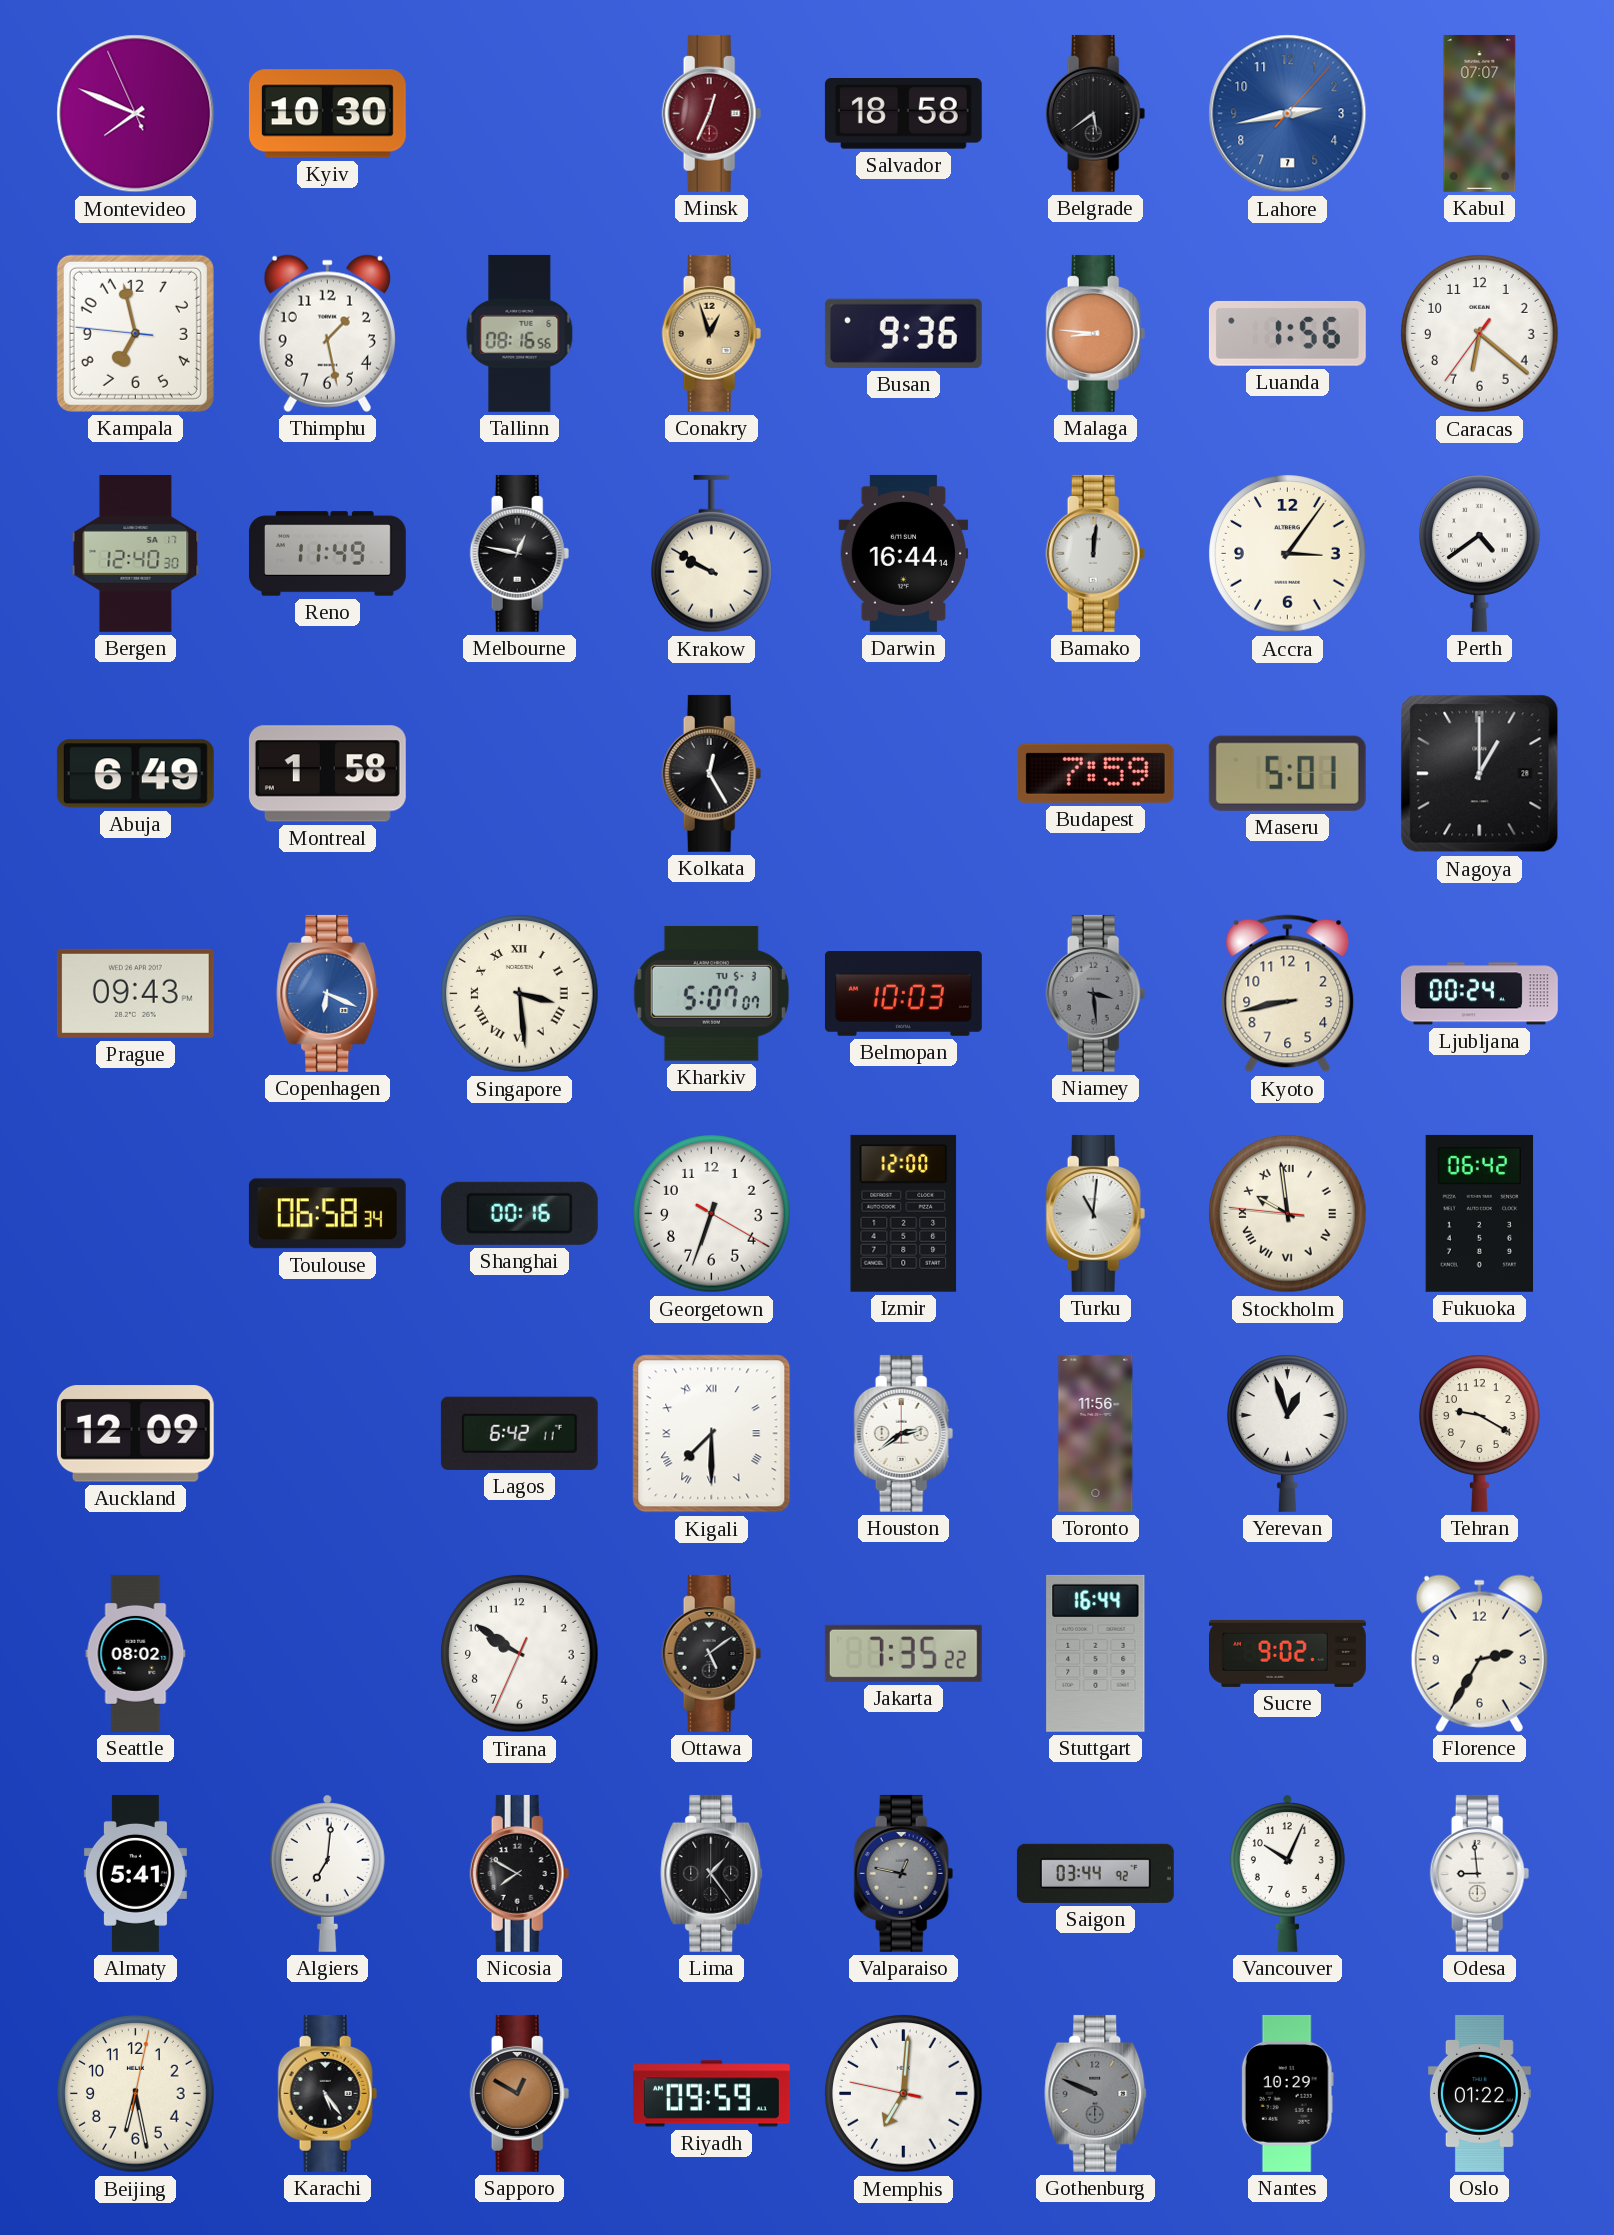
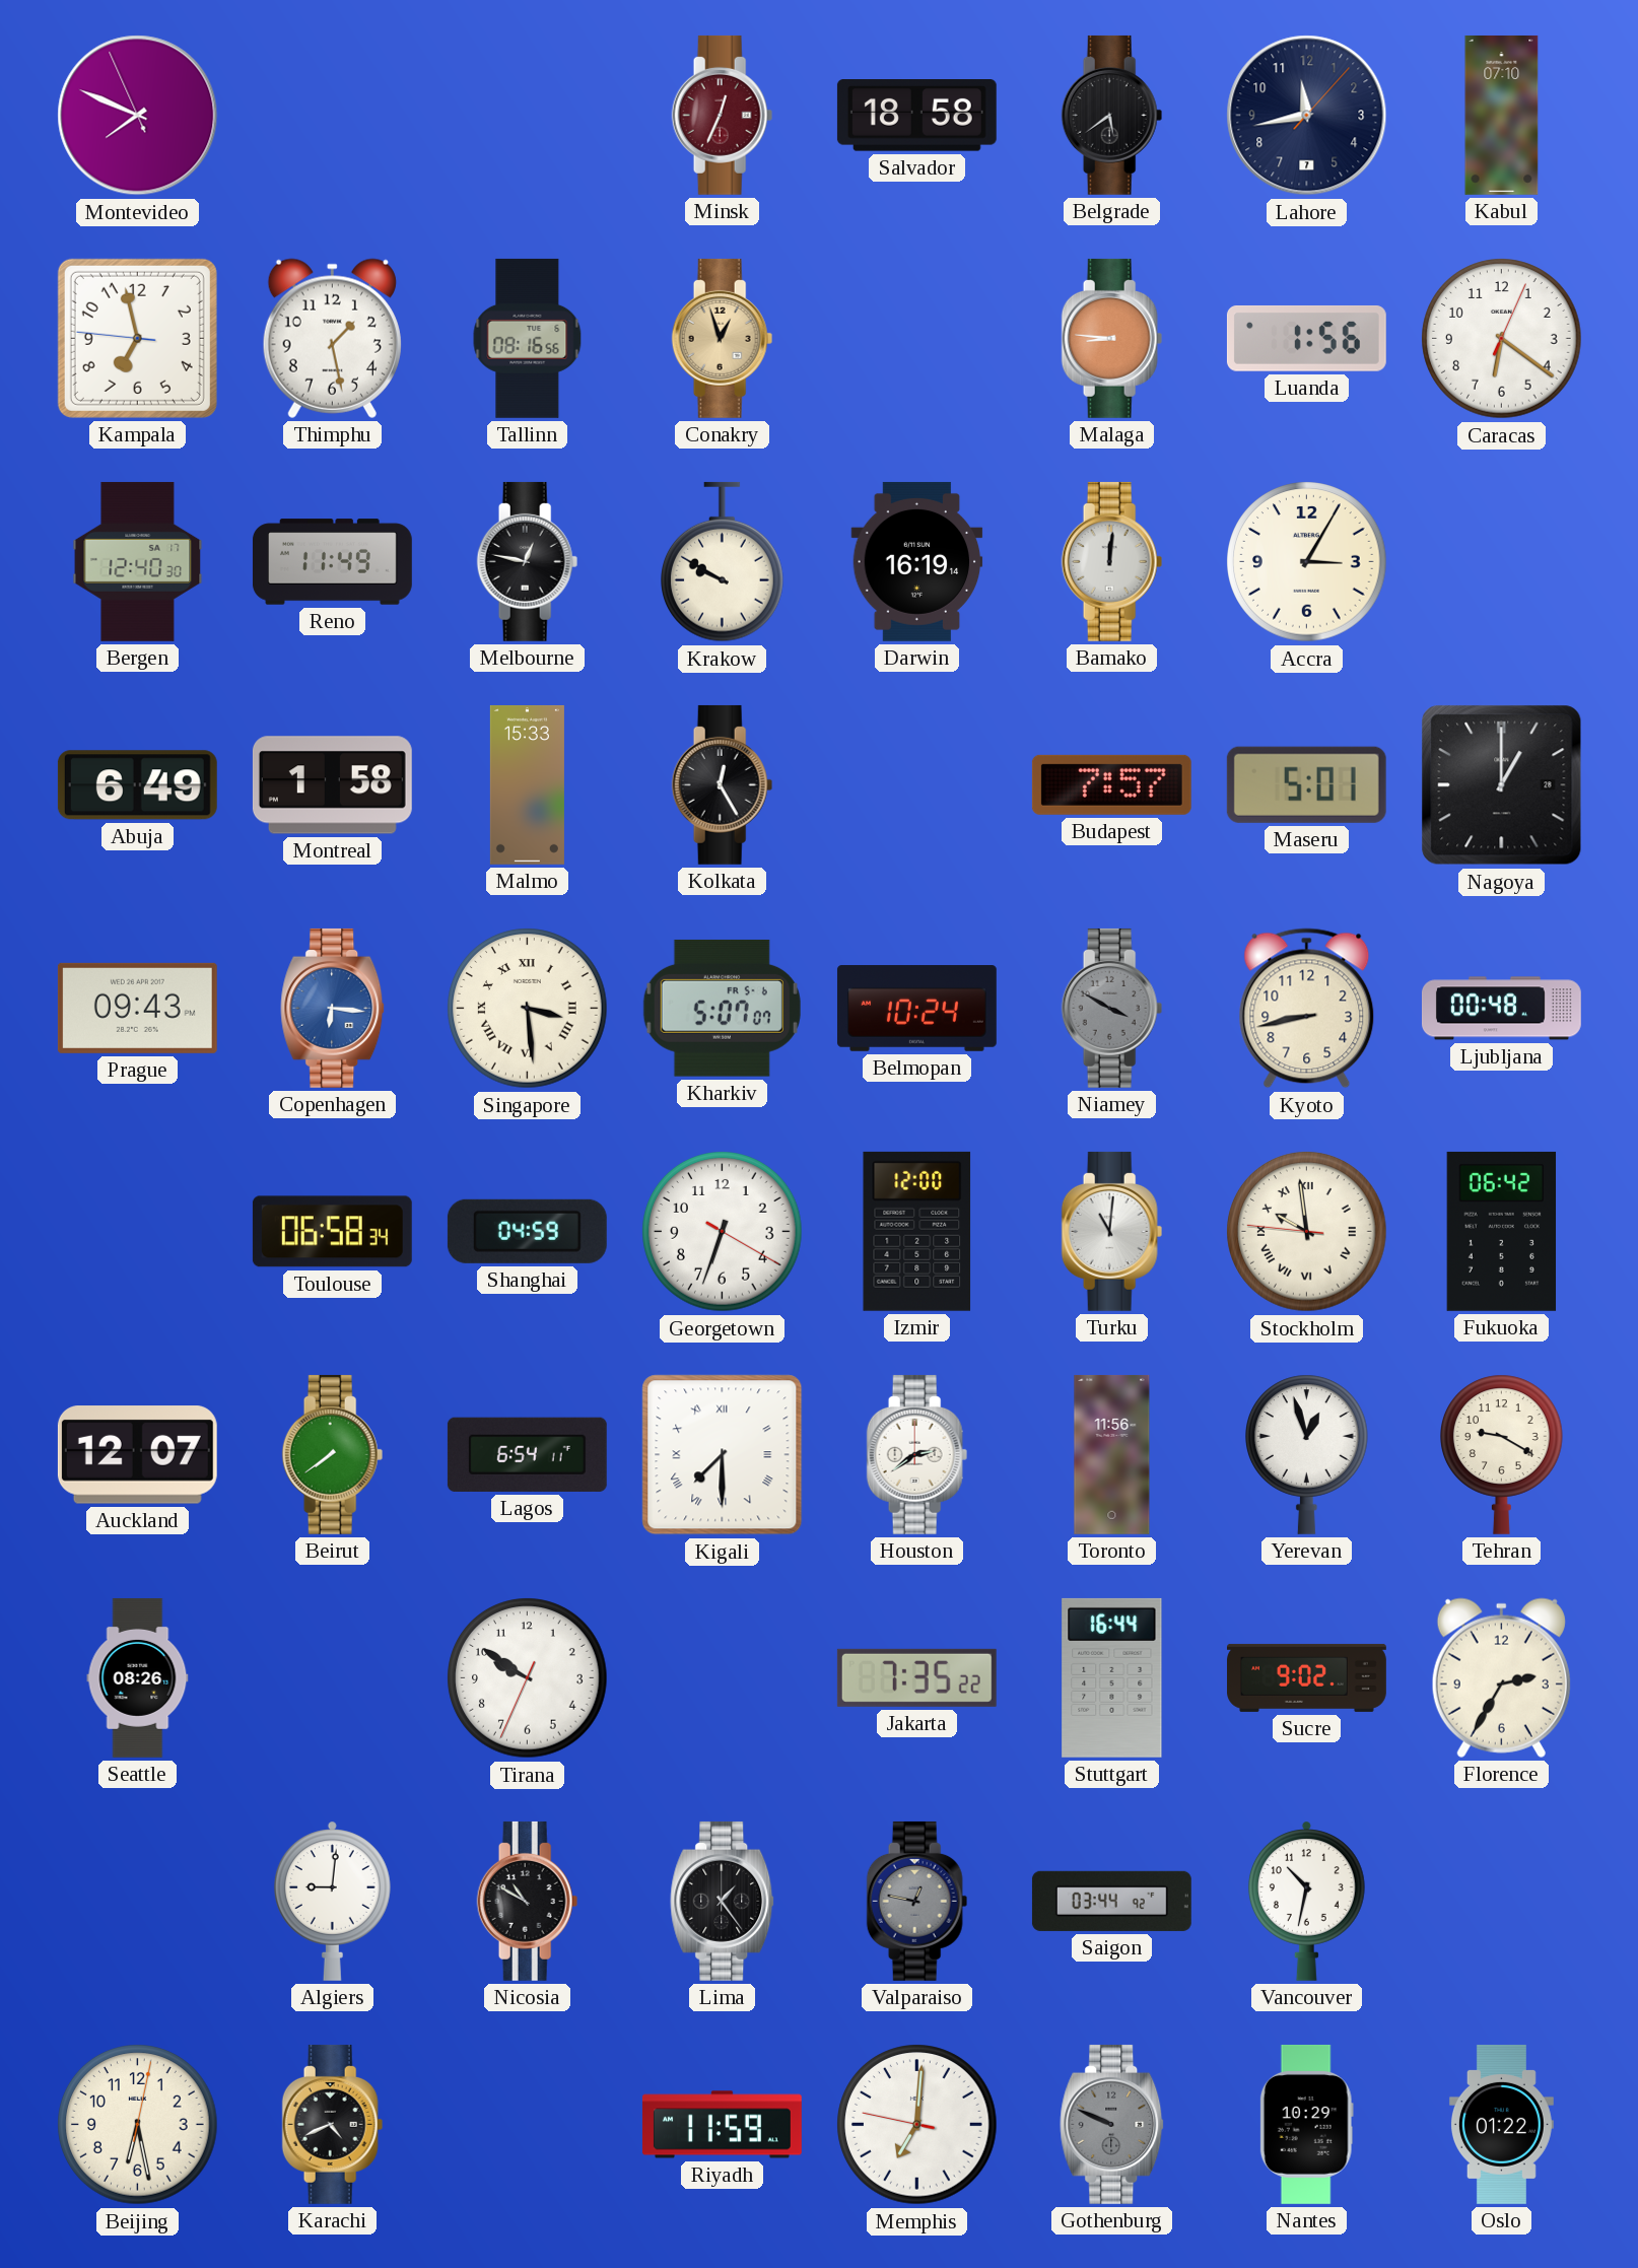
Kyiv: 10:30 -> none
Lahore: 2:43 -> 11:43
Lahore dial: blue -> navy
Kabul: 07:07 -> 07:10
Busan: 9:36 -> none
Caracas: 6:21:36 -> 6:21:04
Darwin: 16:44 -> 16:19
Accra: 3:06 -> 3:05
Perth: 4:39 -> none
Malmo: none -> 15:33
Budapest: 7:59 -> 7:57
Copenhagen: 6:19 -> 6:16
Kharkiv date: TU 5-3 -> FR 5-6
Belmopan: 10:03 -> 10:24
Niamey: 3:29 -> 3:50
Ljubljana: 00:24 -> 00:48
Shanghai: 00:16 -> 04:59
Auckland: 12:09 -> 12:07
Beirut: none -> 7:39
Lagos: 6:42 -> 6:54
Seattle: 08:02 -> 08:26
Ottawa: 5:09 -> none
Almaty: 5:41 -> none
Algiers: 7:01 -> 9:01
Nicosia: 7:50 -> 10:50
Vancouver: 10:04 -> 10:32
Odesa: 8:59 -> none
Karachi: 5:24 -> 4:41
Sapporo: 12:50 -> none
Riyadh: 09:59 -> 11:59
